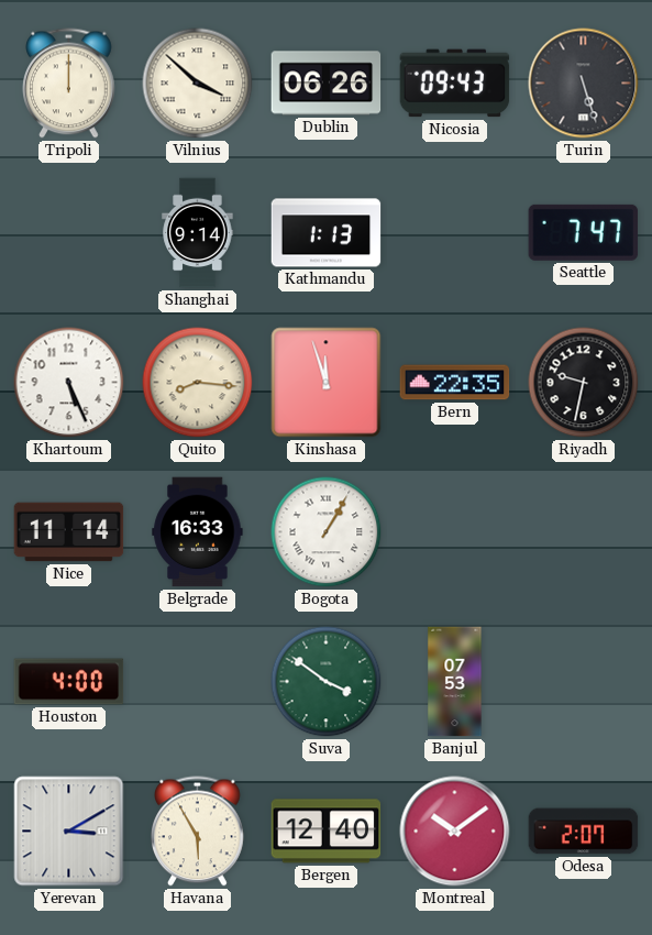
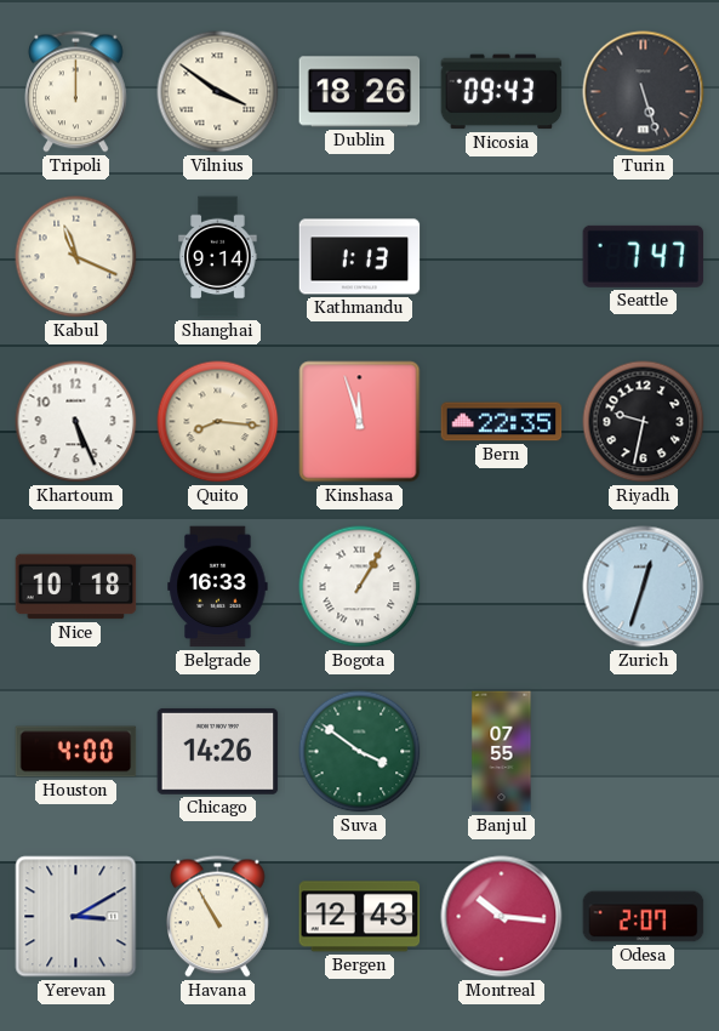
Vilnius: 3:52 -> 3:51
Dublin: 06:26 -> 18:26
Kabul: none -> 11:19
Nice: 11:14 -> 10:18
Zurich: none -> 12:33
Chicago: none -> 14:26
Banjul: 07:53 -> 07:55
Havana: 5:55 -> 10:55
Bergen: 12:40 -> 12:43
Montreal: 10:09 -> 10:16
